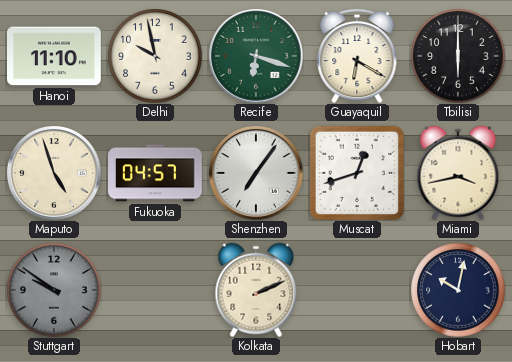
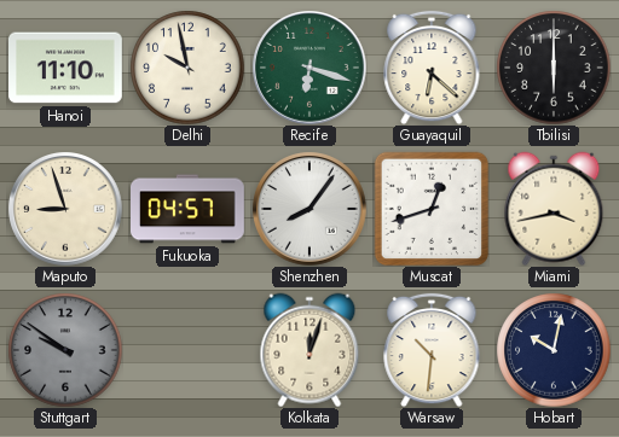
Guayaquil: 6:20 -> 6:22
Maputo: 4:57 -> 8:57
Shenzhen: 7:06 -> 8:06
Kolkata: 2:11 -> 12:03
Warsaw: none -> 10:31
